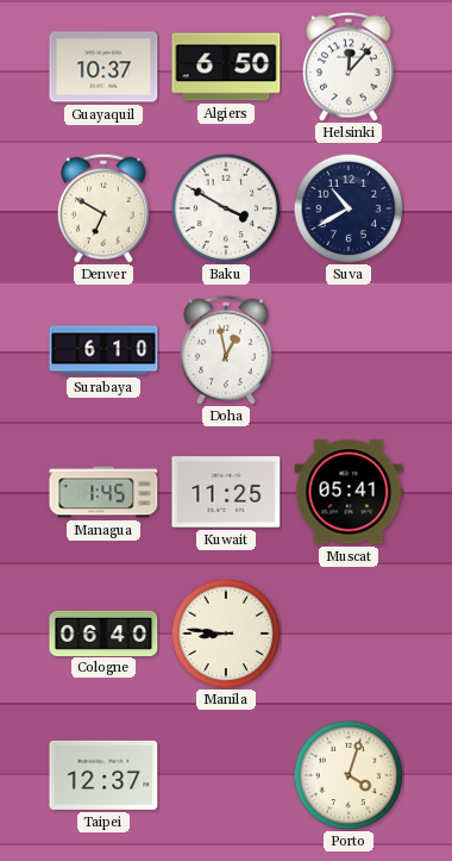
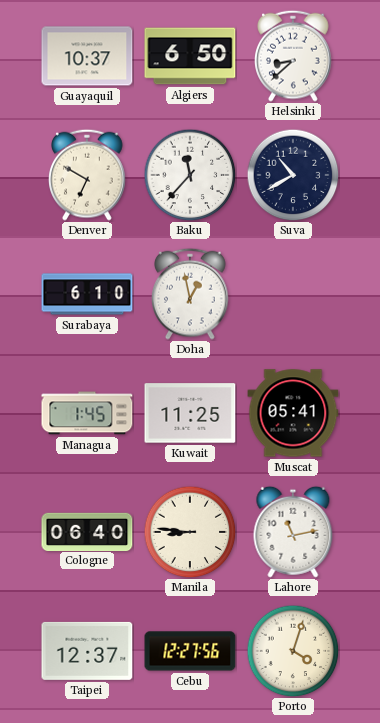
Helsinki: 12:07 -> 8:38
Baku: 3:50 -> 11:37
Lahore: none -> 11:13
Cebu: none -> 12:27
